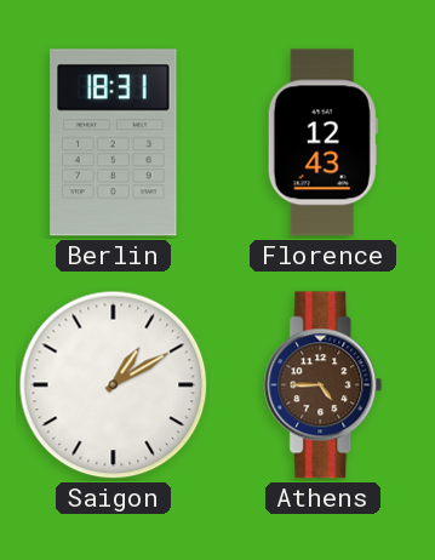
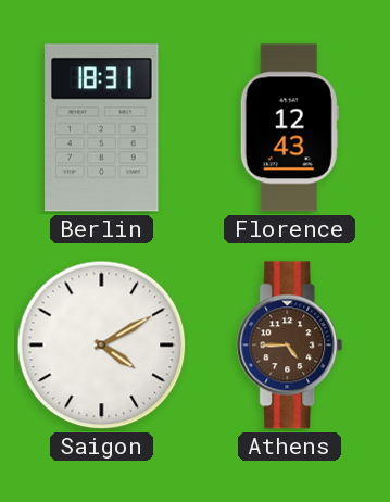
Saigon: 1:10 -> 4:10
